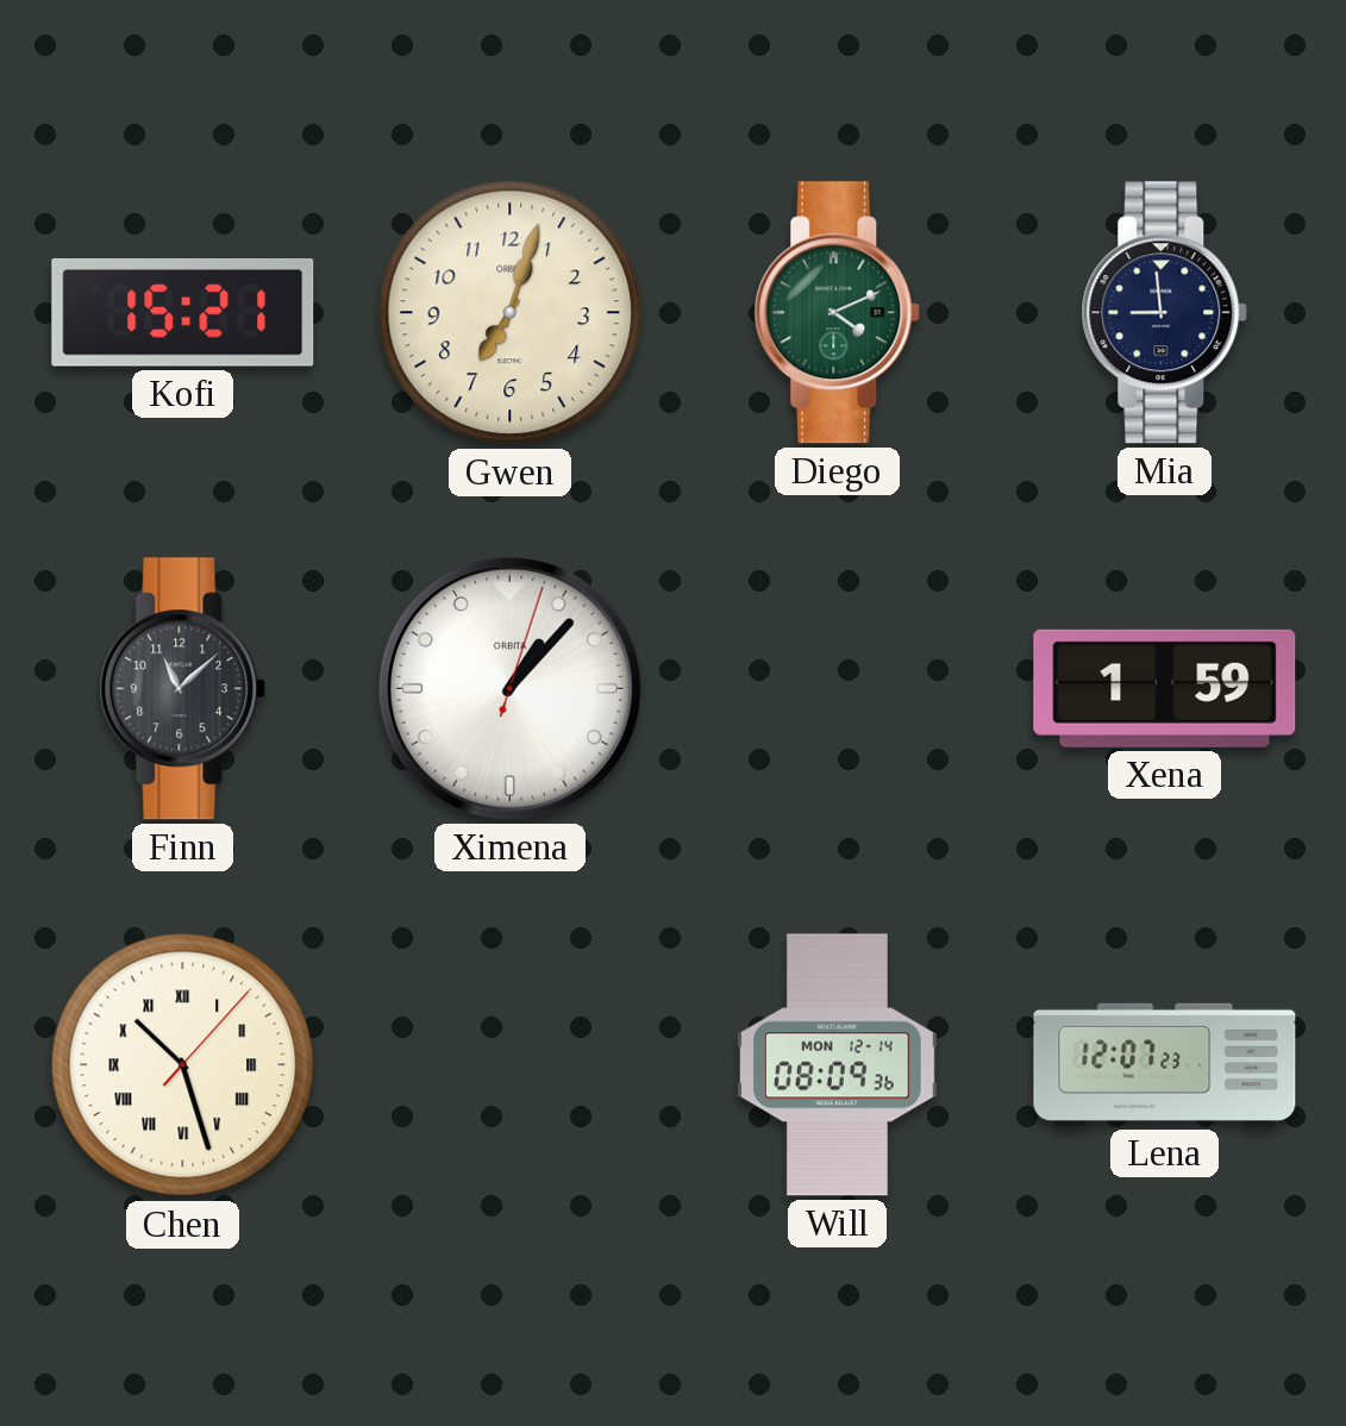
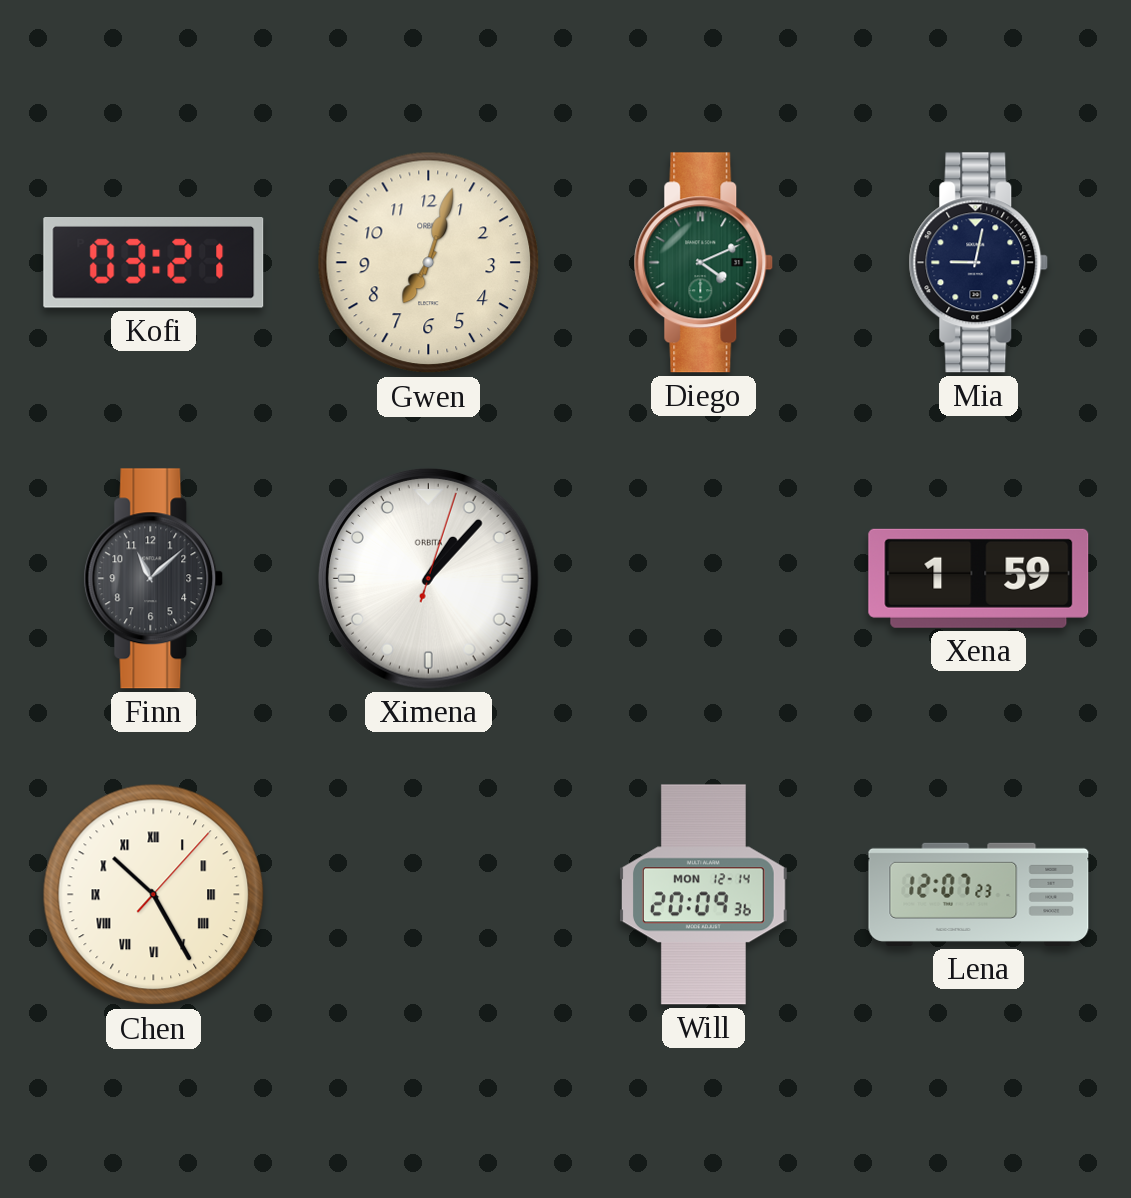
Kofi: 15:21 -> 03:21
Mia: 8:59 -> 9:02
Chen: 10:27 -> 10:25
Will: 08:09 -> 20:09
